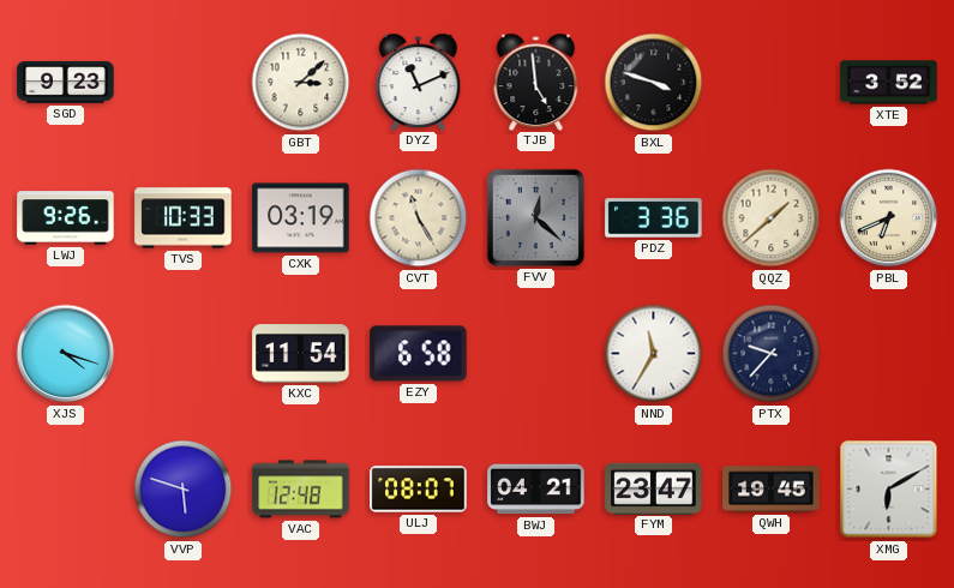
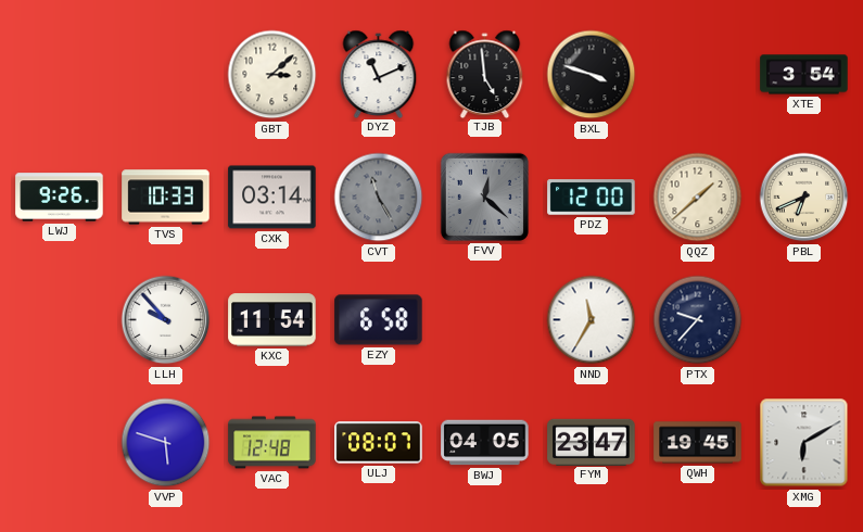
SGD: 9:23 -> none
XTE: 3:52 -> 3:54
CXK: 03:19 -> 03:14
CVT dial: cream -> grey
PDZ: 3:36 -> 12:00
XJS: 4:18 -> none
LLH: none -> 9:53
BWJ: 04:21 -> 04:05
